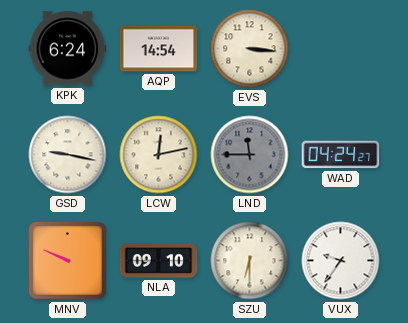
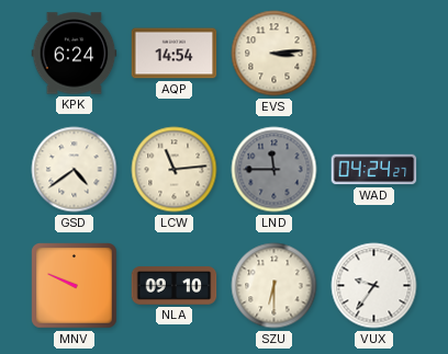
EVS: 3:16 -> 3:14
GSD: 9:17 -> 4:39
LCW: 12:13 -> 11:14
